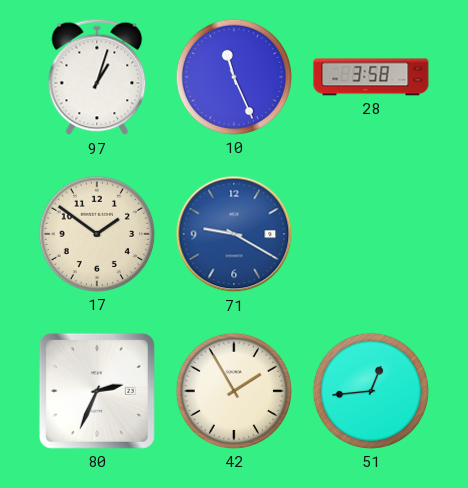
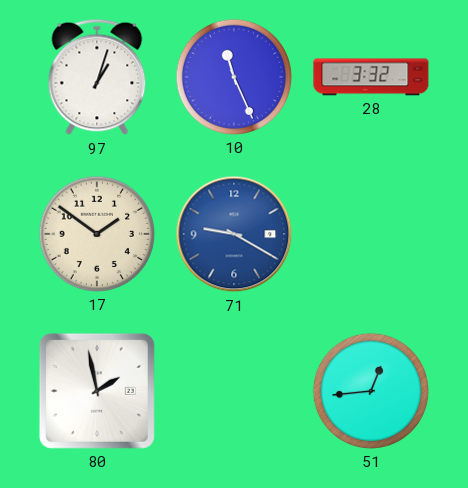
28: 3:58 -> 3:32
80: 2:34 -> 1:58
42: 1:55 -> none
